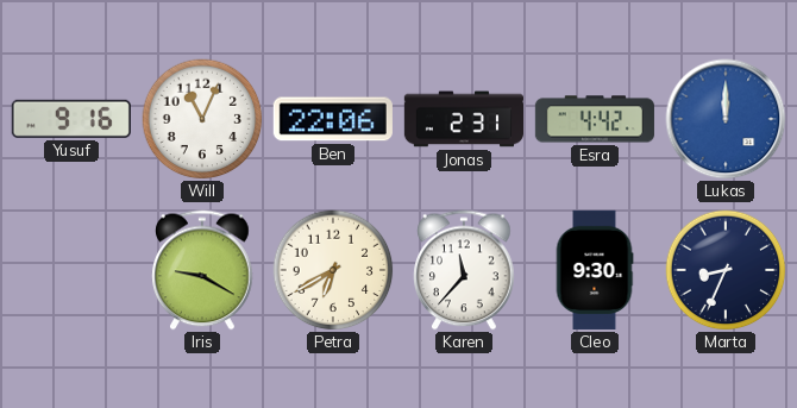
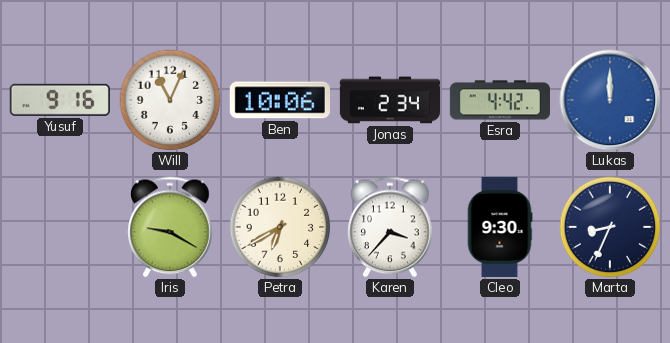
Ben: 22:06 -> 10:06
Jonas: 2:31 -> 2:34
Karen: 11:37 -> 3:37
